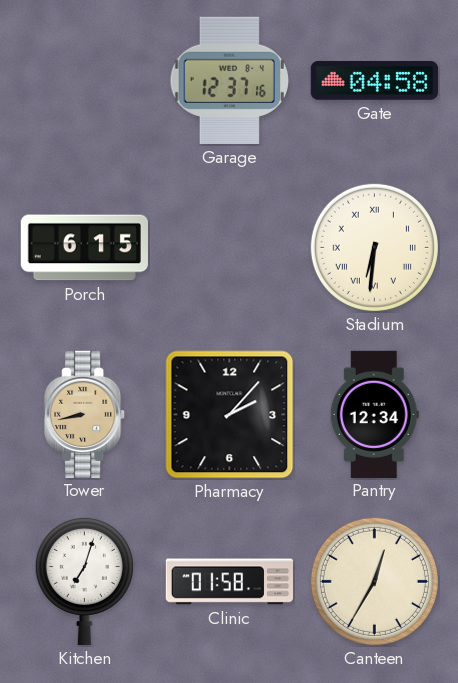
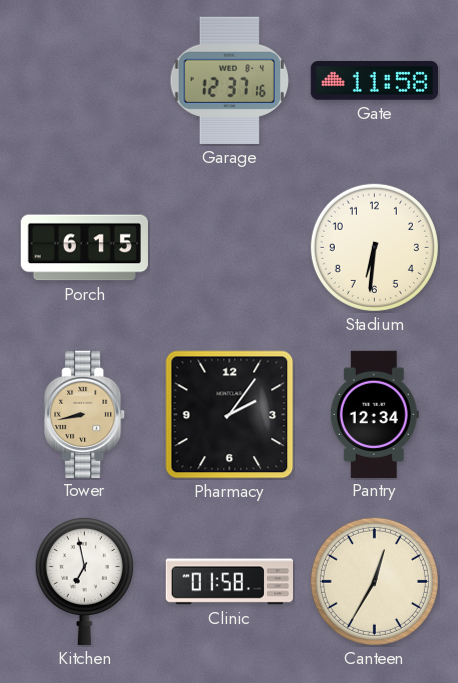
Gate: 04:58 -> 11:58
Stadium numerals: Roman -> Arabic
Pharmacy: 2:07 -> 2:06
Kitchen: 7:03 -> 6:58
